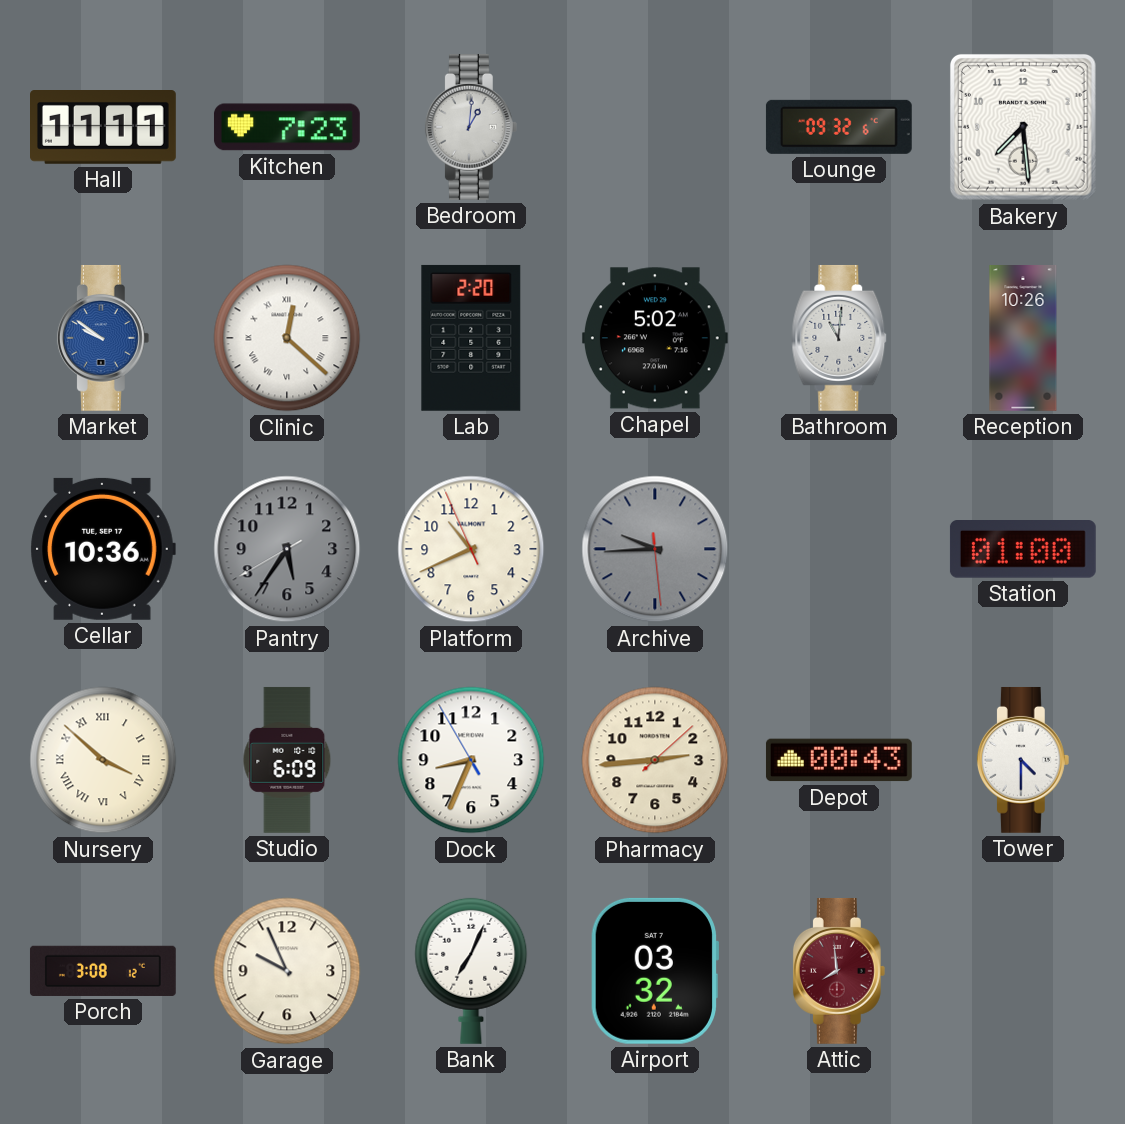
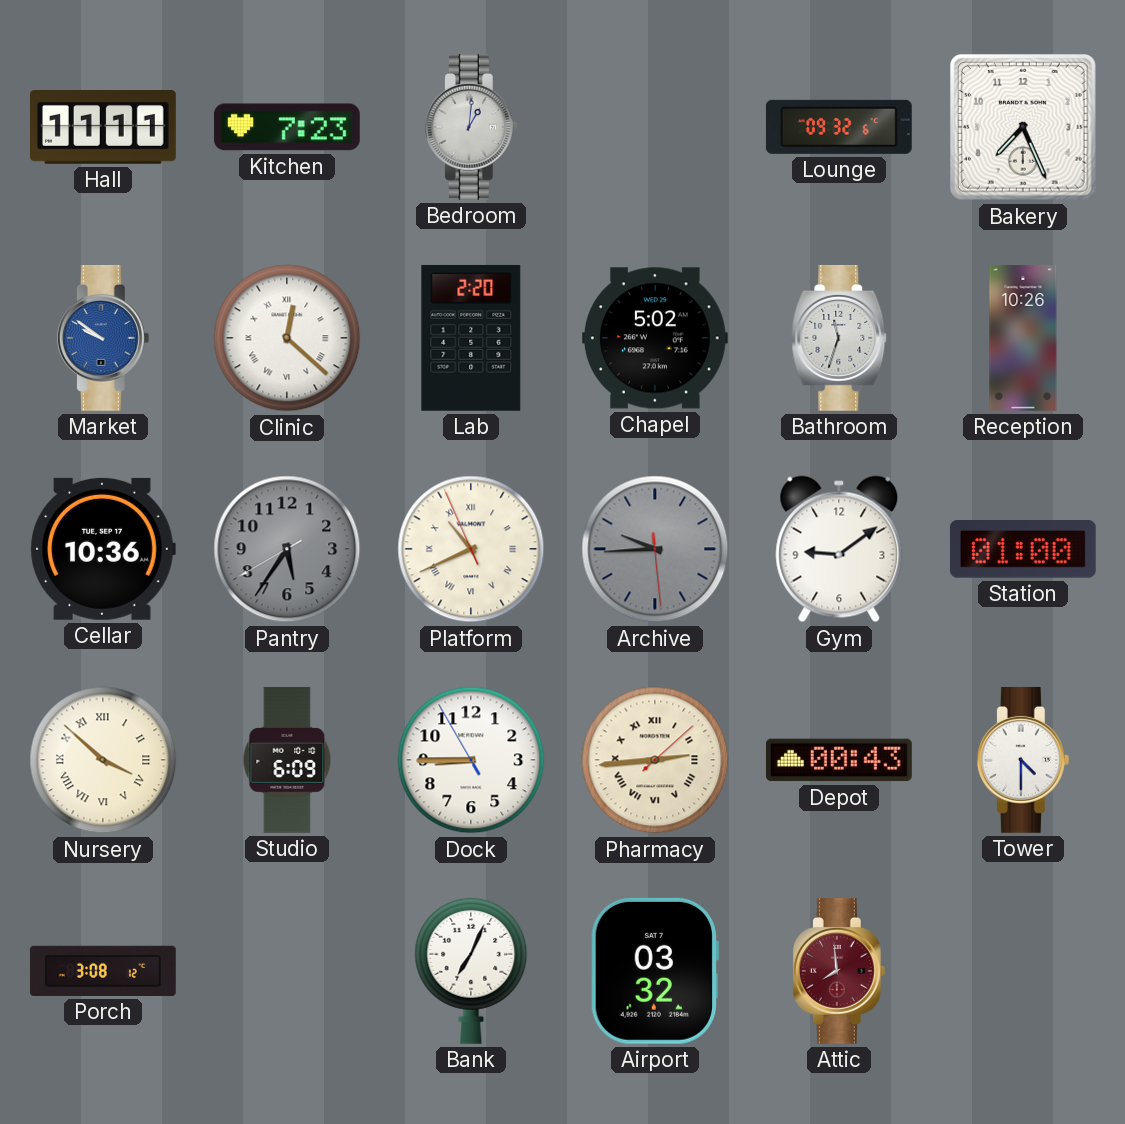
Bakery: 7:29 -> 7:26
Bathroom: 11:01 -> 11:33
Platform numerals: Arabic -> Roman
Gym: none -> 9:09
Dock: 8:33 -> 8:44
Pharmacy numerals: Arabic -> Roman
Garage: 9:56 -> none
